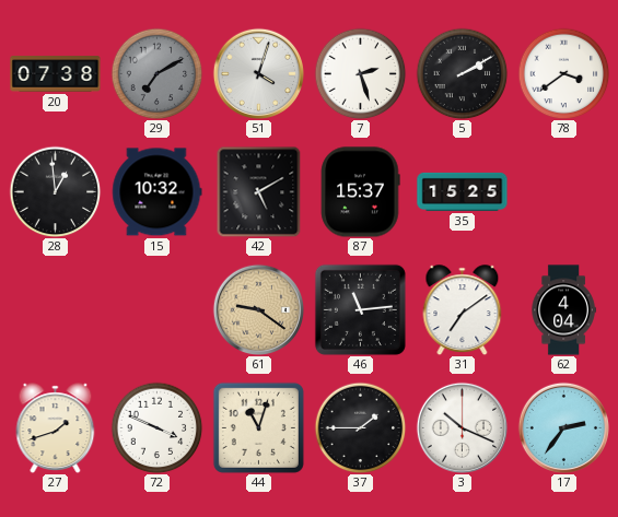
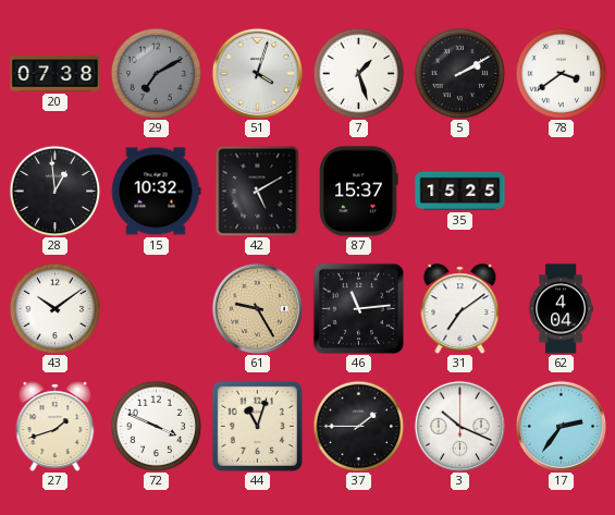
7: 2:27 -> 1:27
43: none -> 10:09
61: 9:21 -> 9:25
